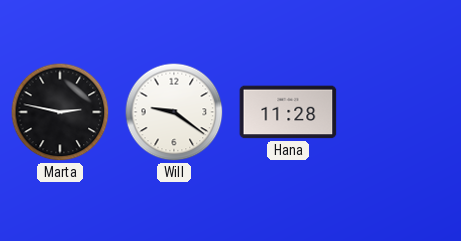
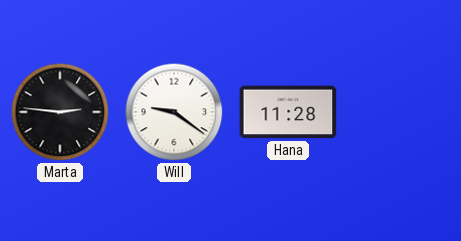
Marta: 2:47 -> 2:46
